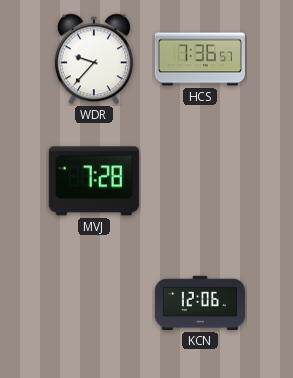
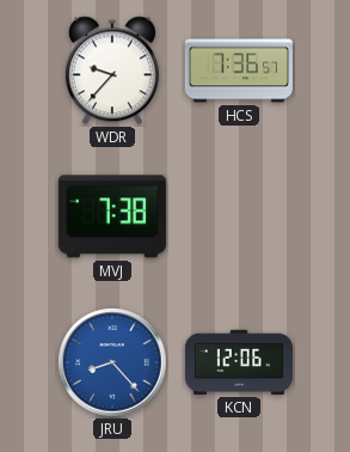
MVJ: 7:28 -> 7:38
JRU: none -> 8:23
